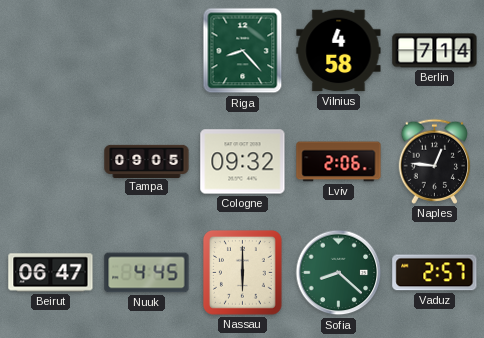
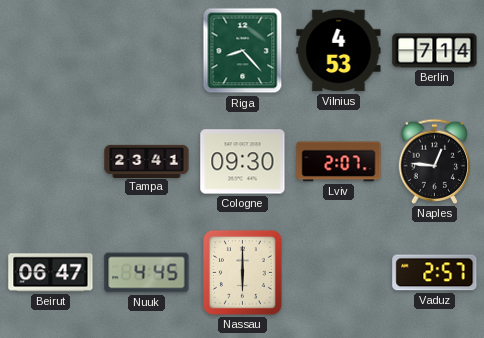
Vilnius: 4:58 -> 4:53
Tampa: 09:05 -> 23:41
Cologne: 09:32 -> 09:30
Lviv: 2:06 -> 2:07
Sofia: 8:22 -> none
